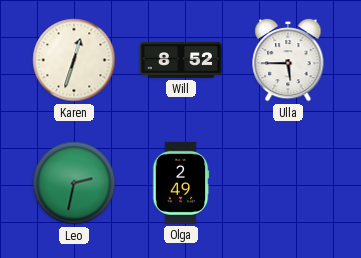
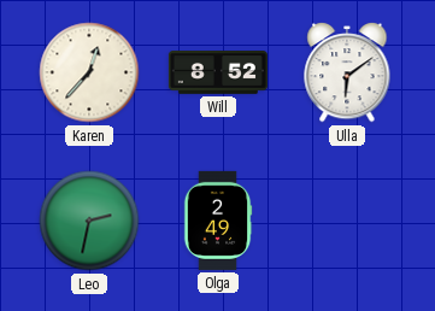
Karen: 12:33 -> 12:37
Ulla: 5:45 -> 6:09
